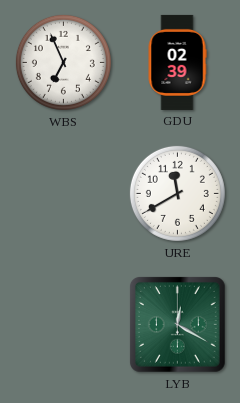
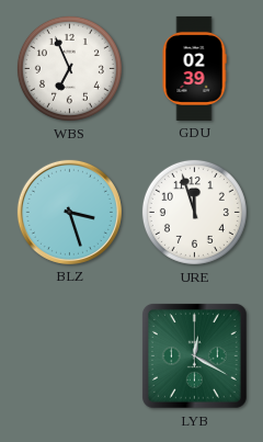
BLZ: none -> 3:27
URE: 11:40 -> 11:57
